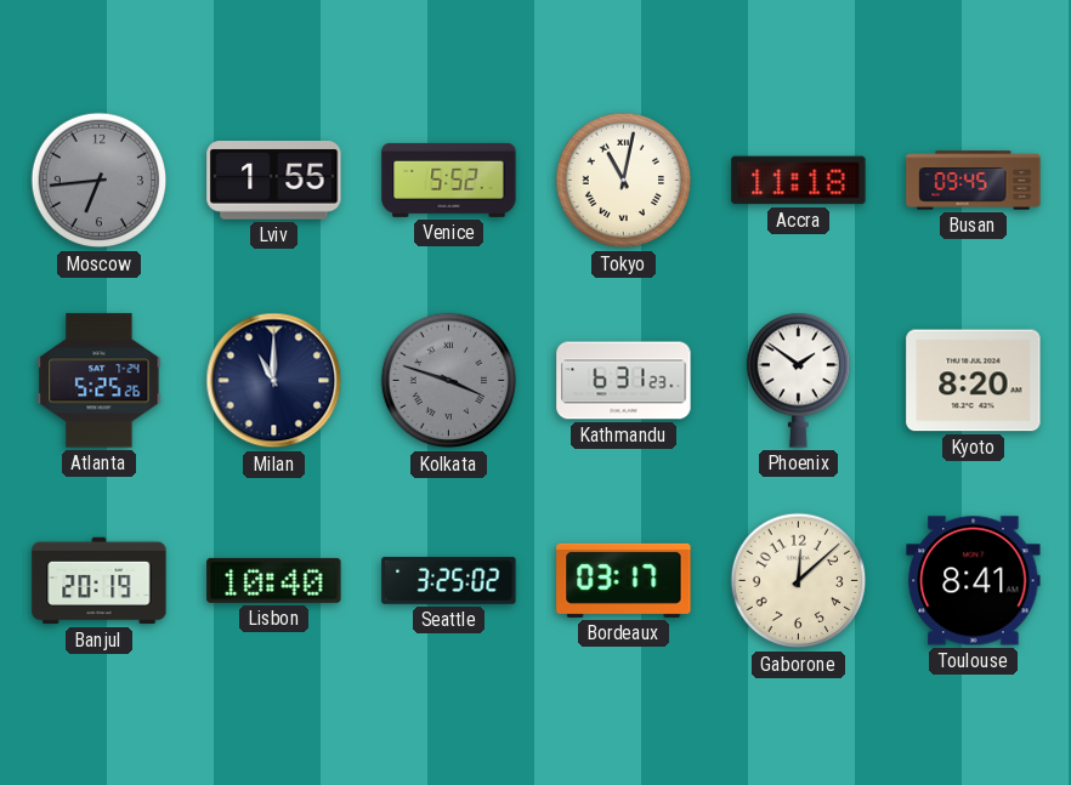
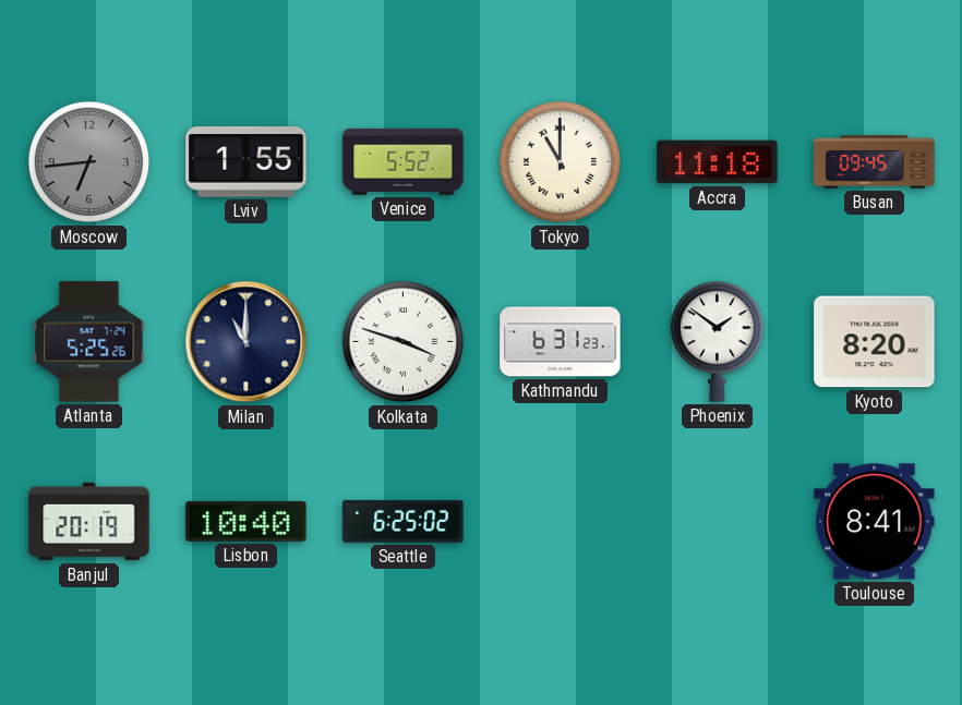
Tokyo: 11:02 -> 11:00
Kolkata dial: grey -> white
Seattle: 3:25 -> 6:25
Bordeaux: 03:17 -> none
Gaborone: 12:08 -> none
